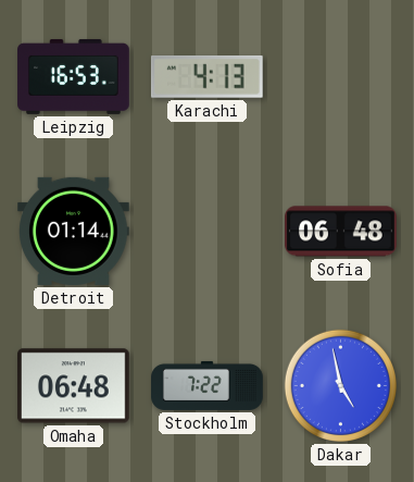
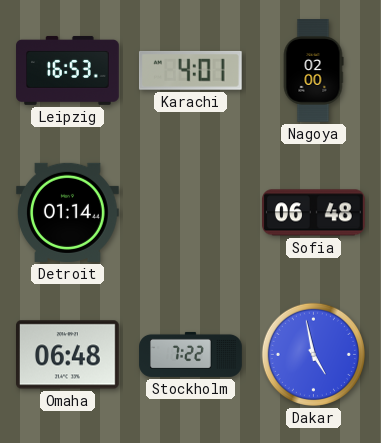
Karachi: 4:13 -> 4:01
Nagoya: none -> 02:00
